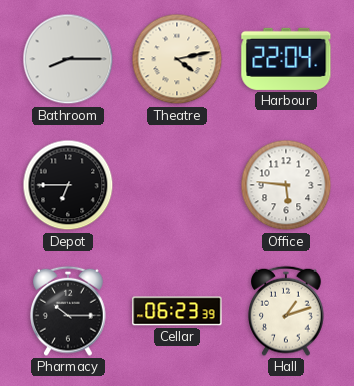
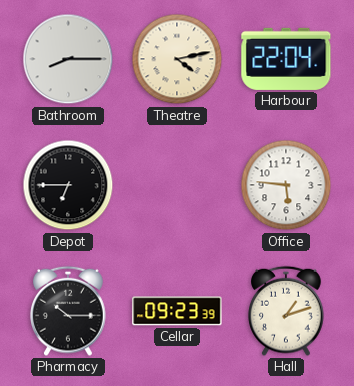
Cellar: 06:23 -> 09:23
